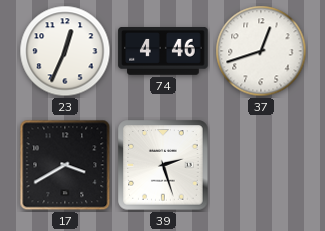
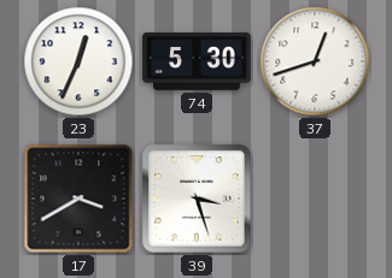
74: 4:46 -> 5:30
39: 2:27 -> 3:27
